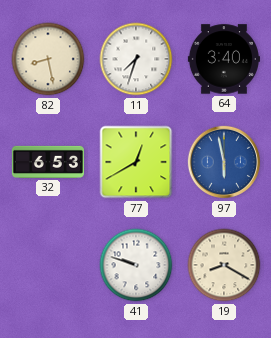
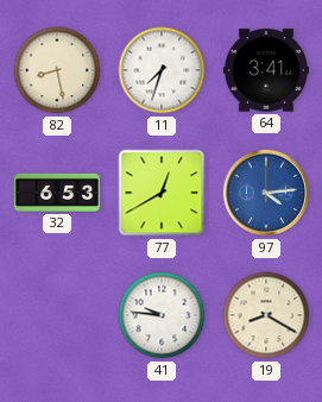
64: 3:40 -> 3:41
97: 5:58 -> 4:14
41: 9:48 -> 9:46
